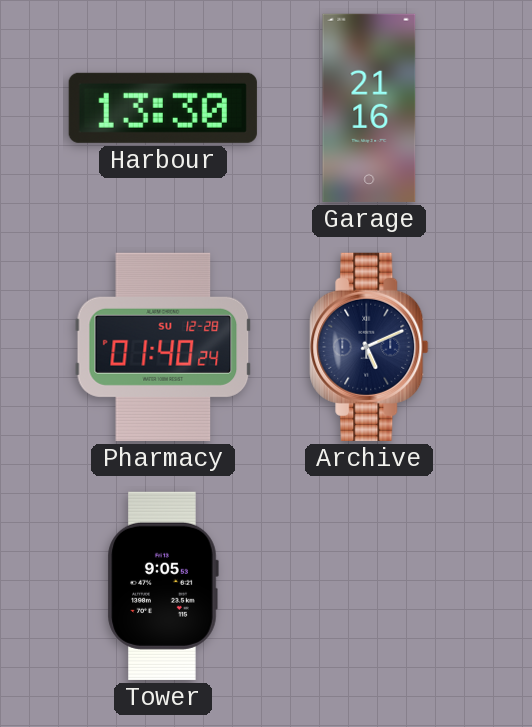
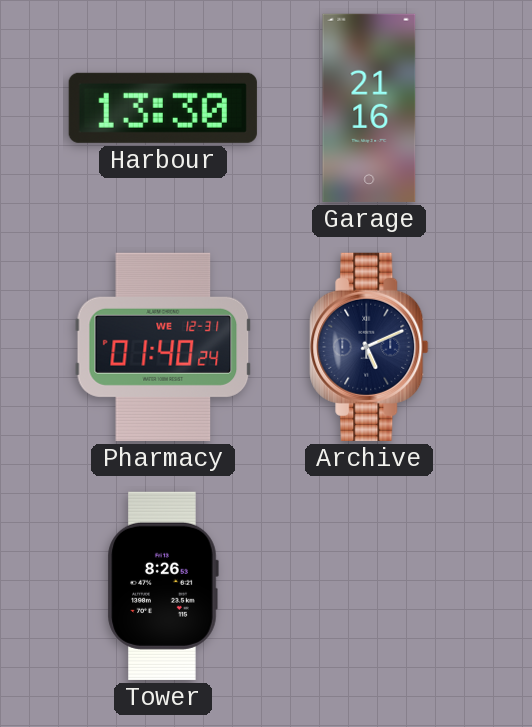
Pharmacy date: SU 12-28 -> WE 12-31
Tower: 9:05 -> 8:26
